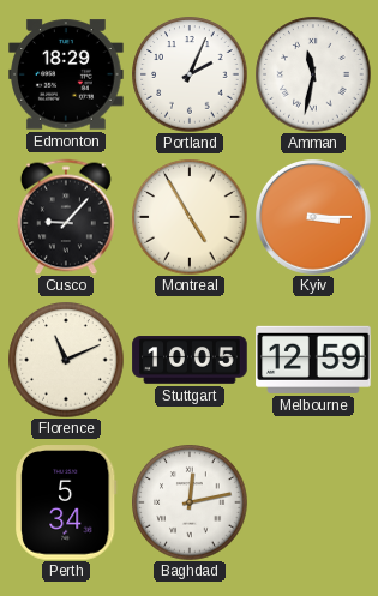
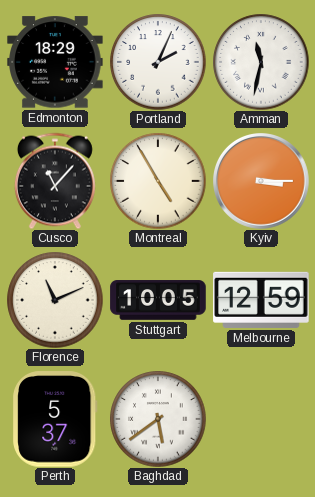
Cusco: 9:07 -> 11:07
Perth: 5:34 -> 5:37
Baghdad: 12:13 -> 5:39
